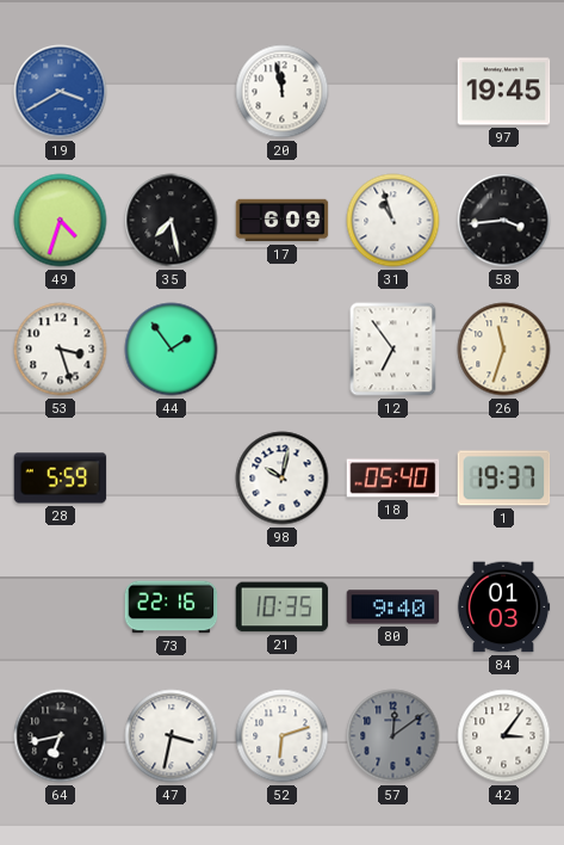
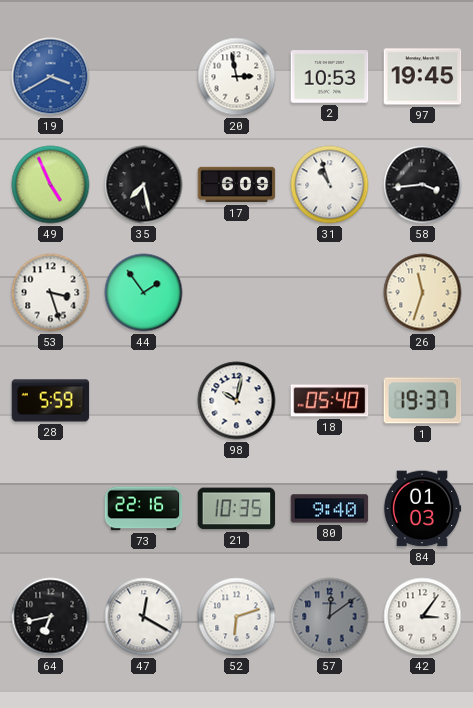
20: 11:58 -> 2:58
2: none -> 10:53
49: 4:33 -> 4:56
12: 6:54 -> none
47: 3:32 -> 12:20
